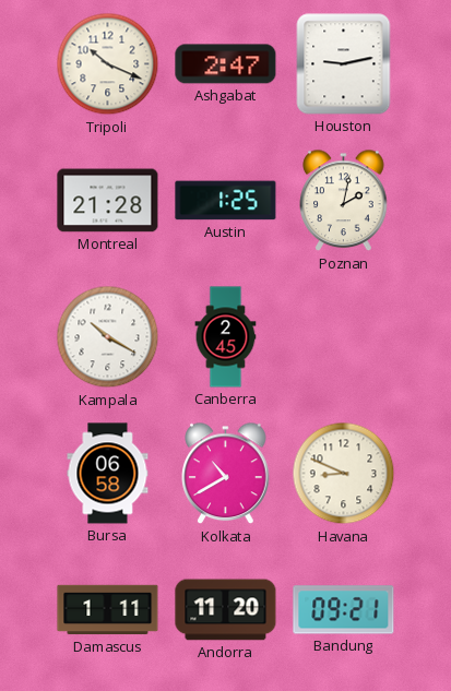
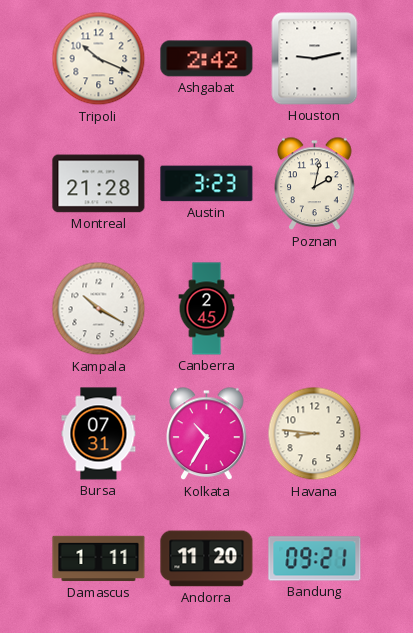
Ashgabat: 2:47 -> 2:42
Austin: 1:25 -> 3:23
Bursa: 06:58 -> 07:31
Kolkata: 10:40 -> 10:35
Havana: 8:49 -> 8:46
